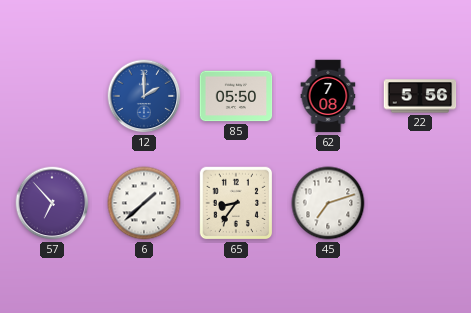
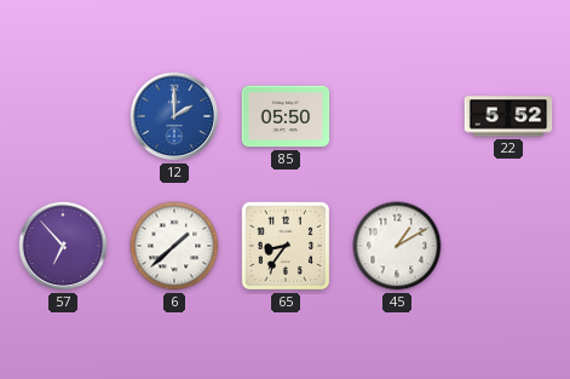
62: 7:08 -> none
22: 5:56 -> 5:52
45: 7:12 -> 1:10
